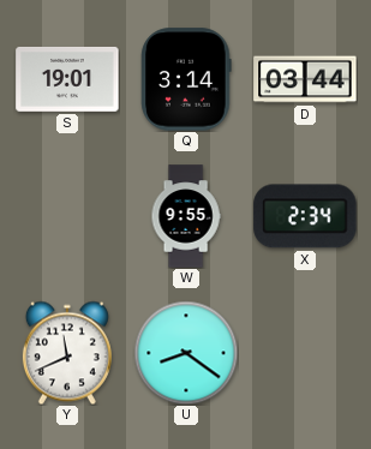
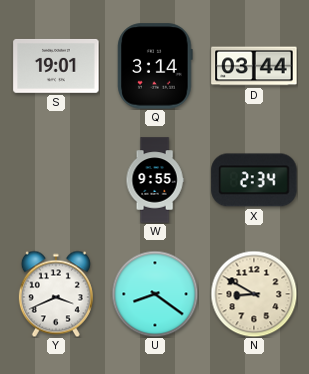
Y: 11:41 -> 3:41
N: none -> 8:50
